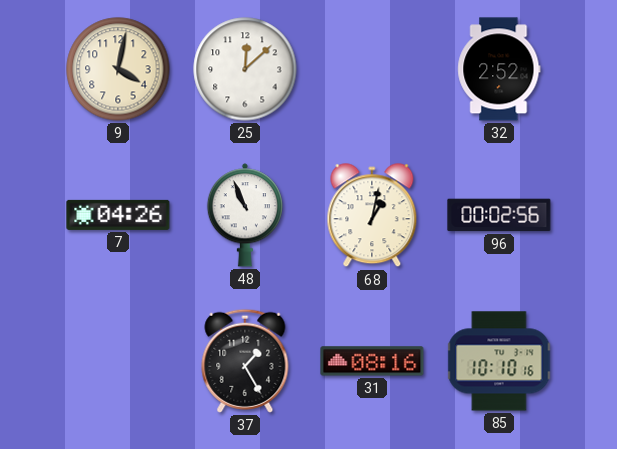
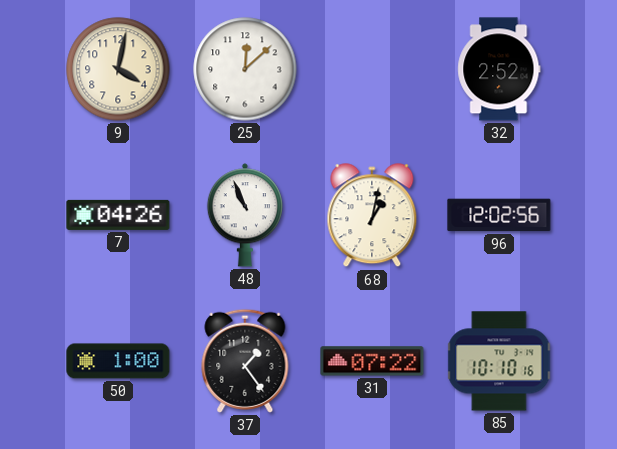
96: 00:02 -> 12:02
50: none -> 1:00
37: 1:25 -> 1:24
31: 08:16 -> 07:22
